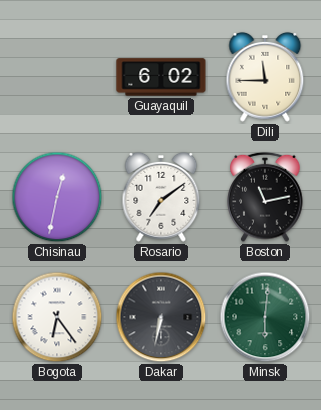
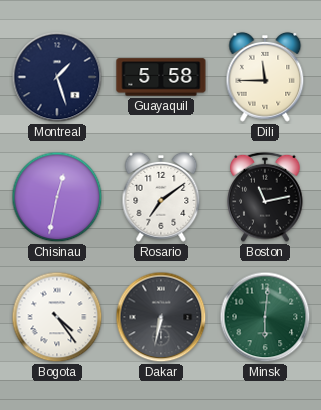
Montreal: none -> 1:27
Guayaquil: 6:02 -> 5:58
Bogota: 6:24 -> 4:24
